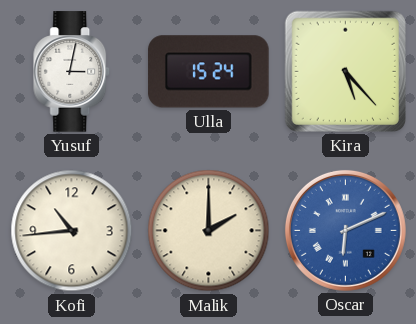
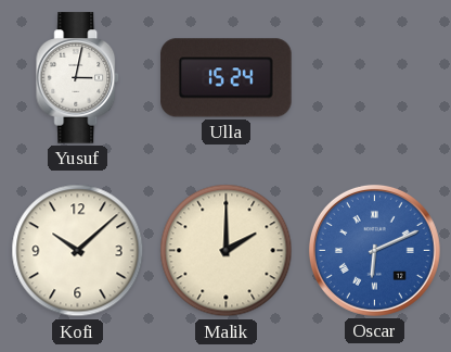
Kira: 5:23 -> none
Kofi: 10:44 -> 10:08
